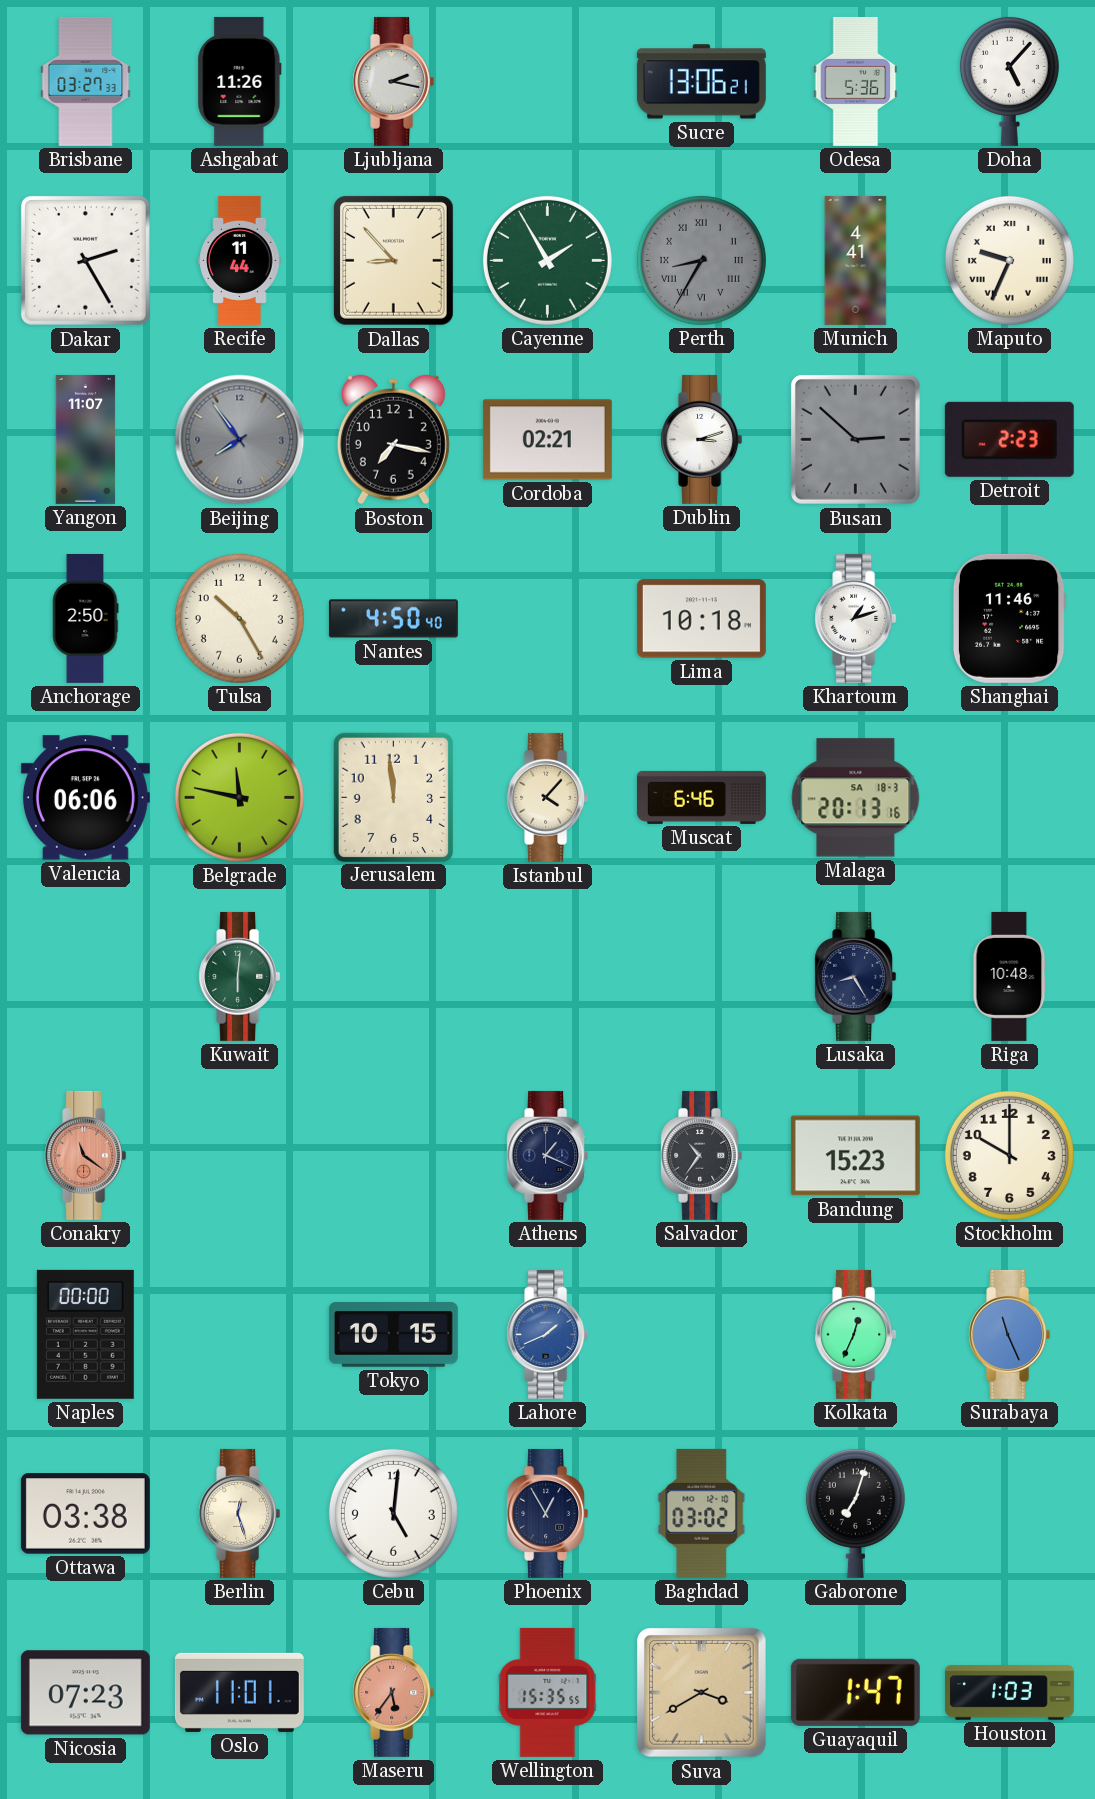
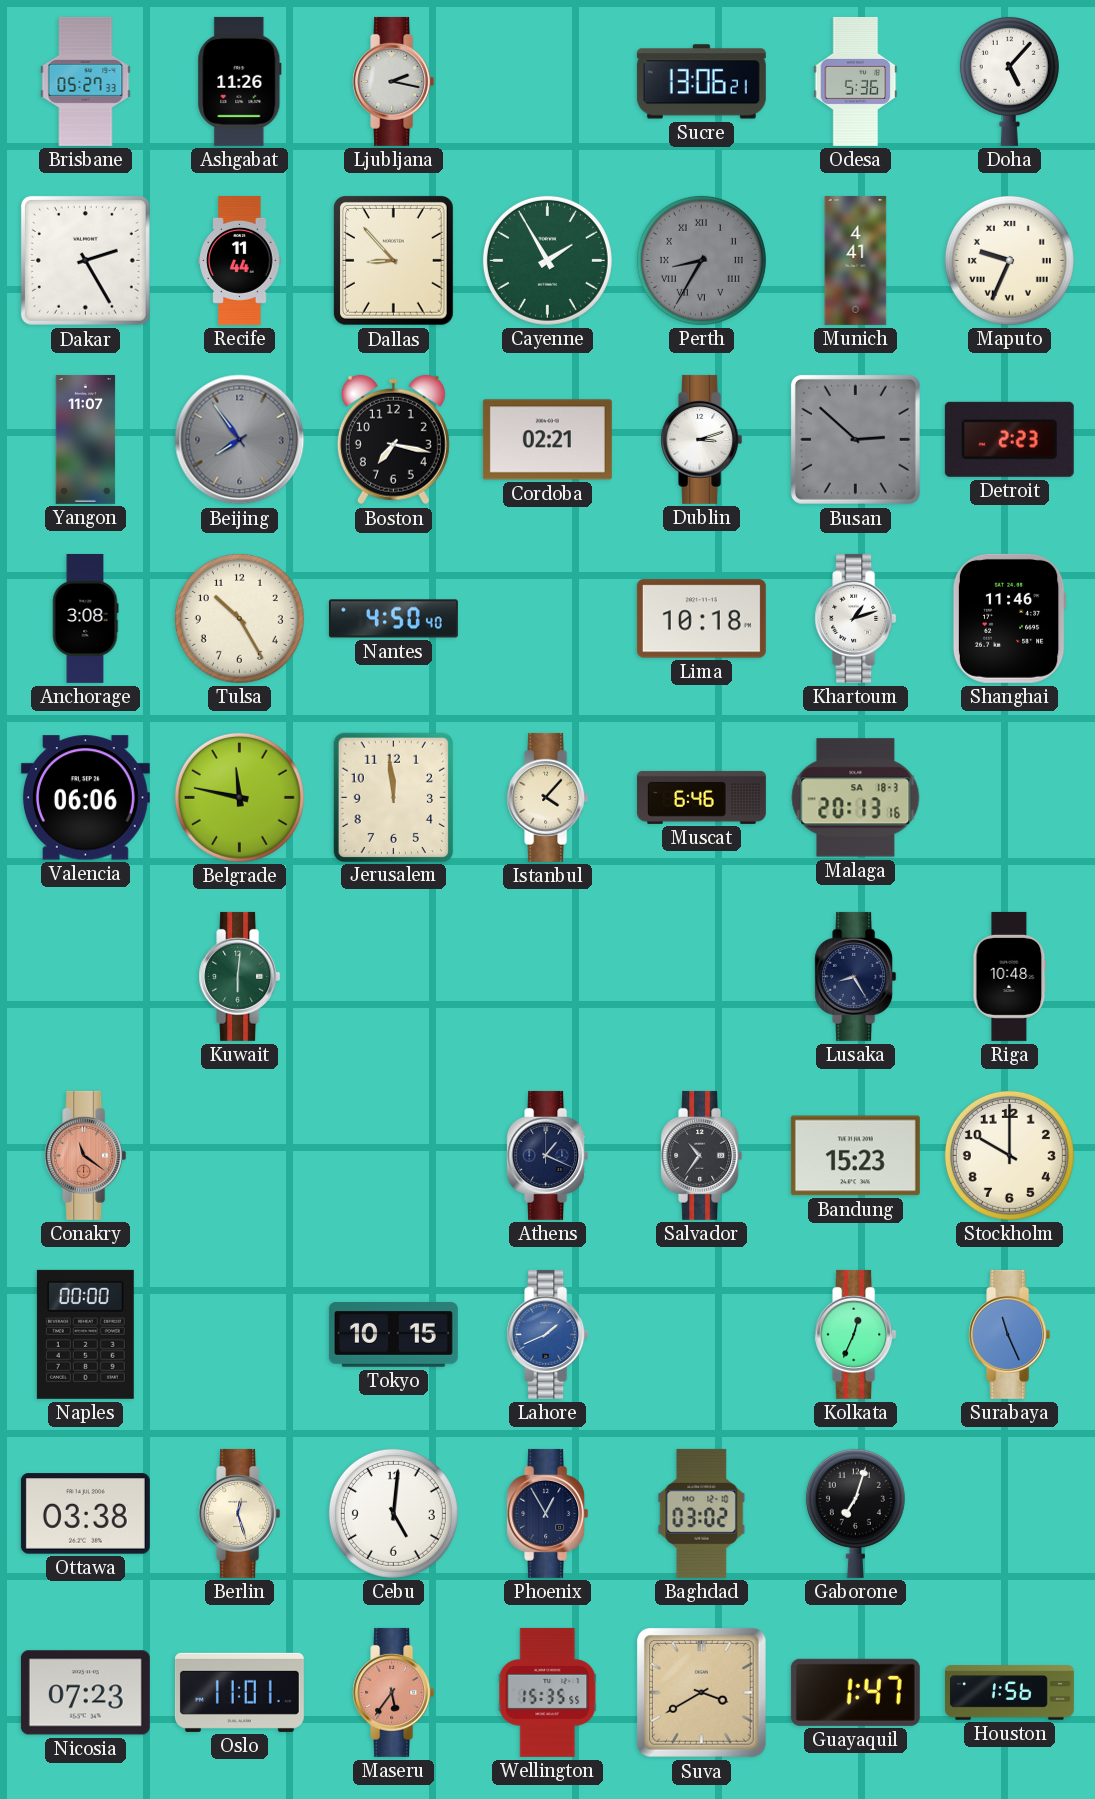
Brisbane: 03:27 -> 05:27
Anchorage: 2:50 -> 3:08
Houston: 1:03 -> 1:56
